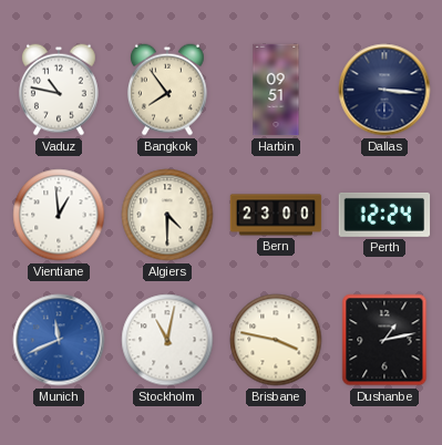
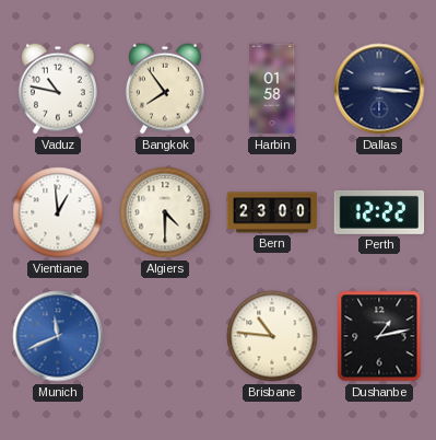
Harbin: 09:51 -> 01:58
Perth: 12:24 -> 12:22
Stockholm: 11:02 -> none
Brisbane: 3:47 -> 10:46
